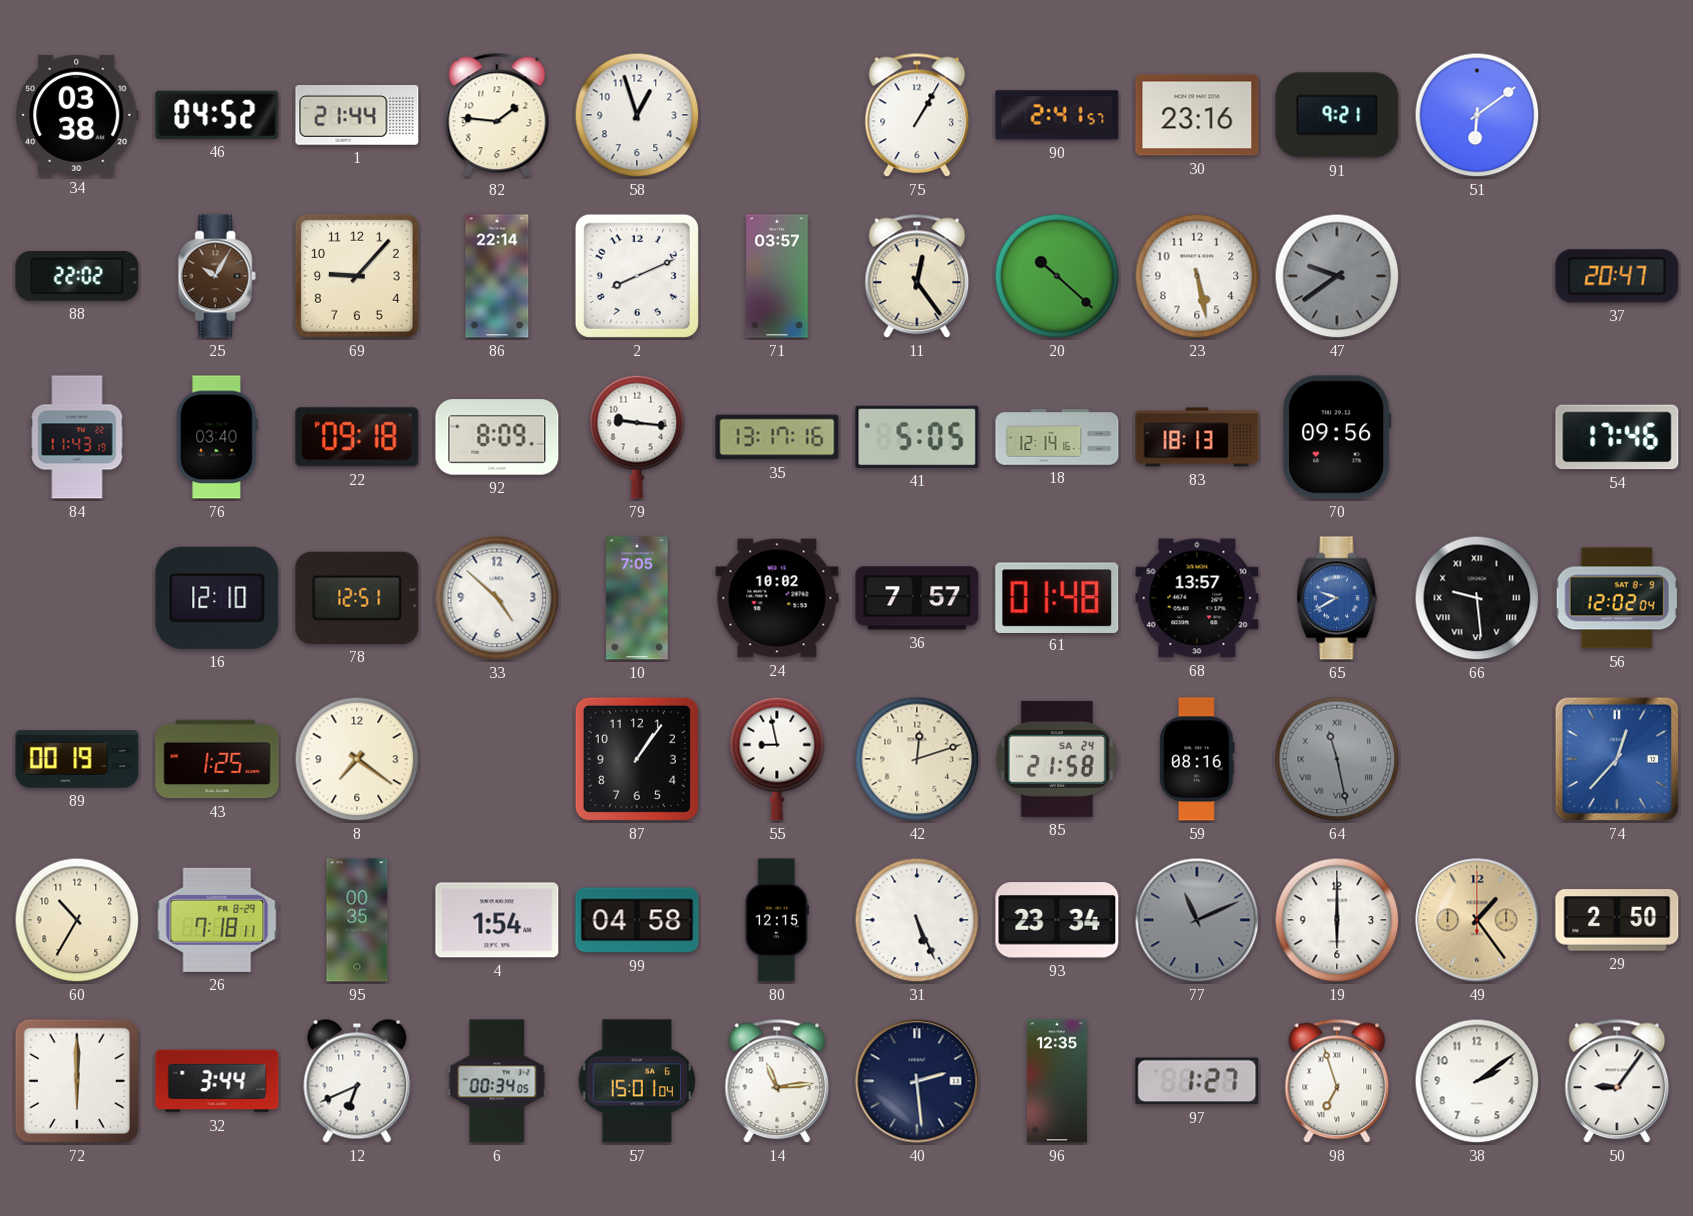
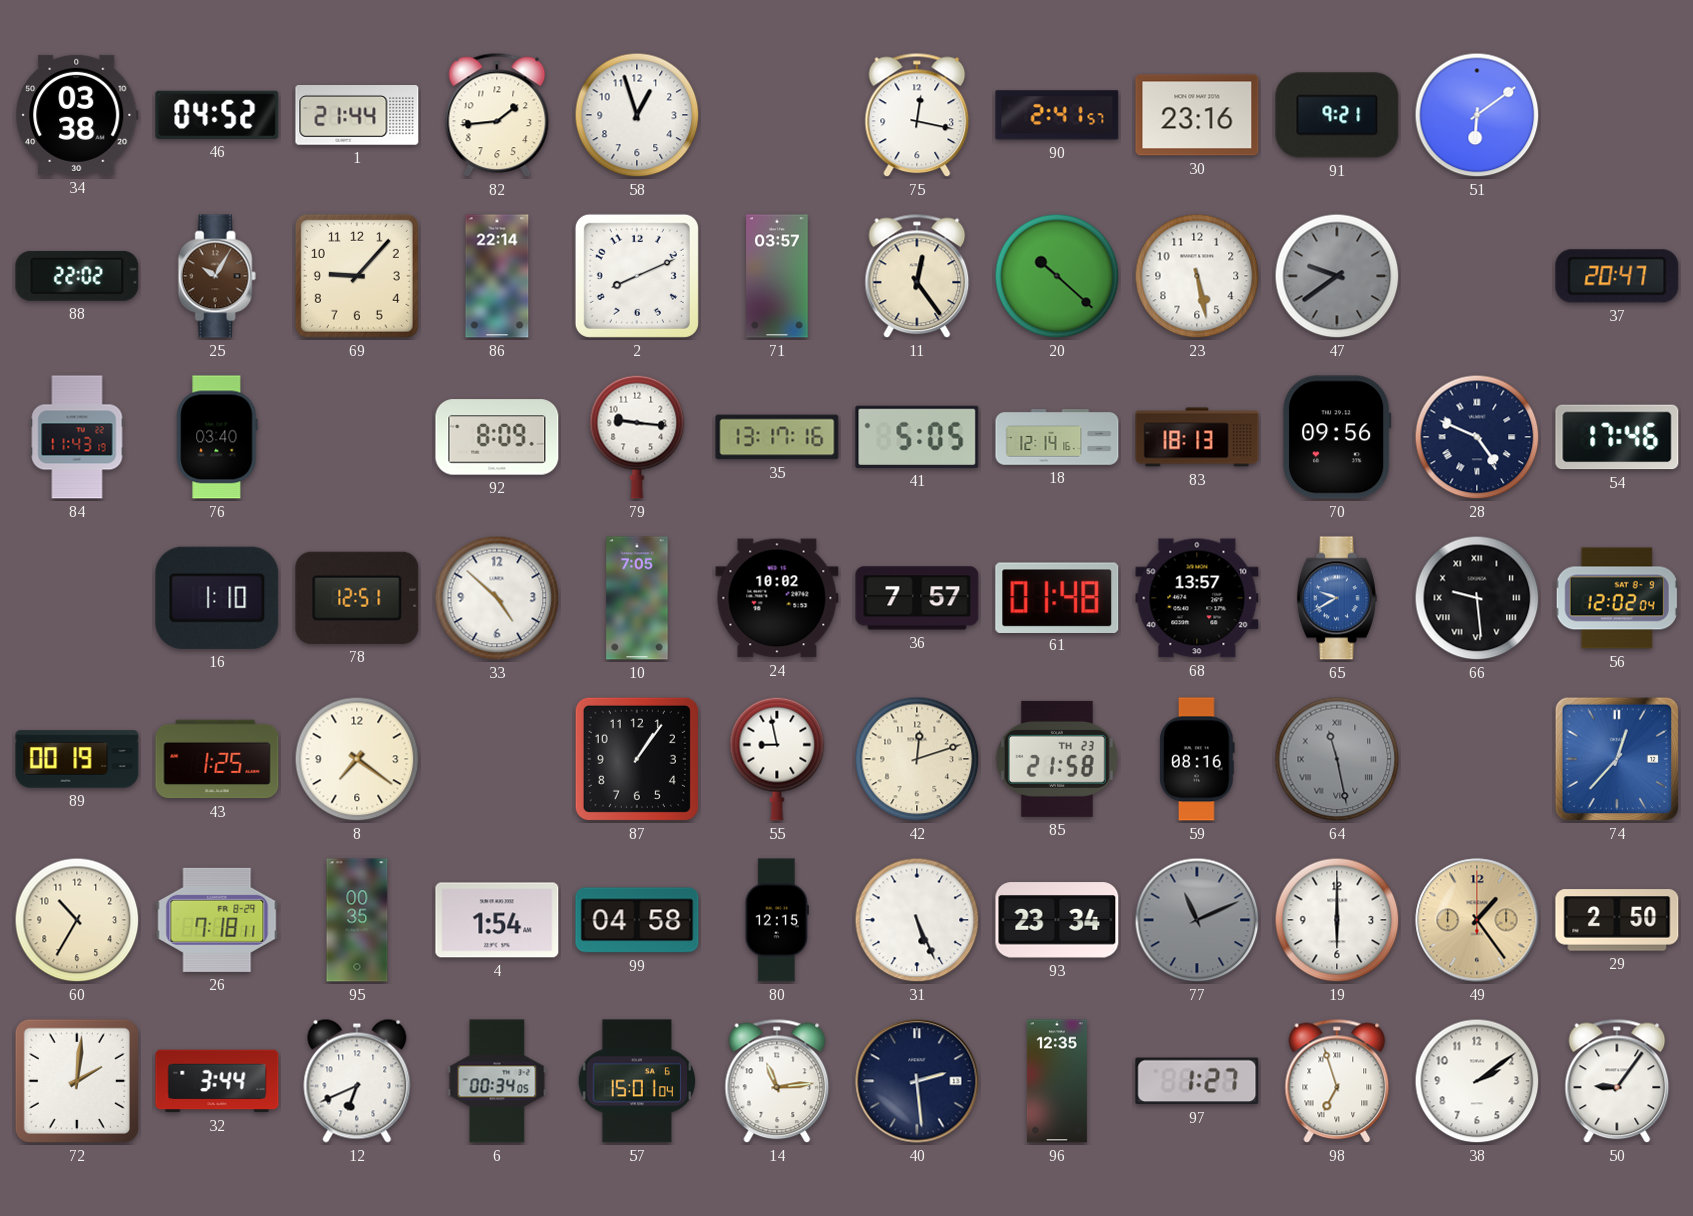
82: 1:46 -> 1:44
75: 1:05 -> 12:17
22: 09:18 -> none
28: none -> 4:49
16: 12:10 -> 1:10
85 date: SA 24 -> TH 23
72: 6:00 -> 2:01
